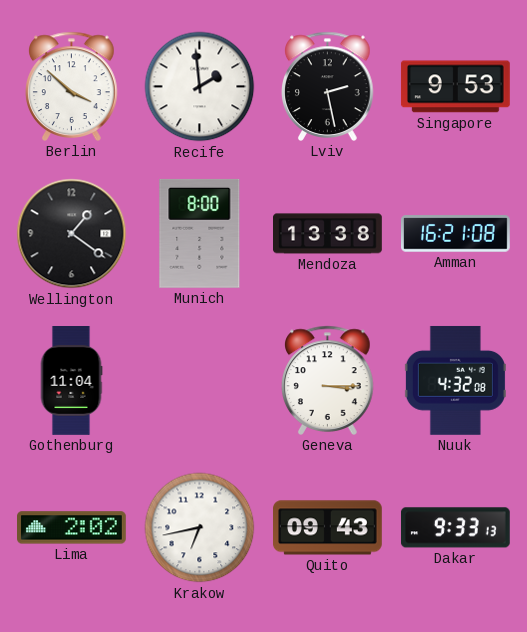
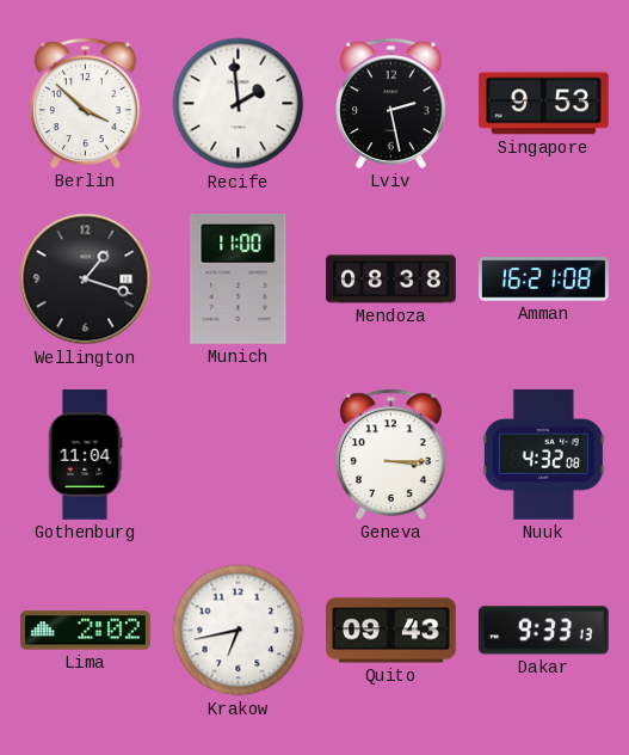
Wellington: 1:21 -> 1:18
Munich: 8:00 -> 11:00
Mendoza: 13:38 -> 08:38
